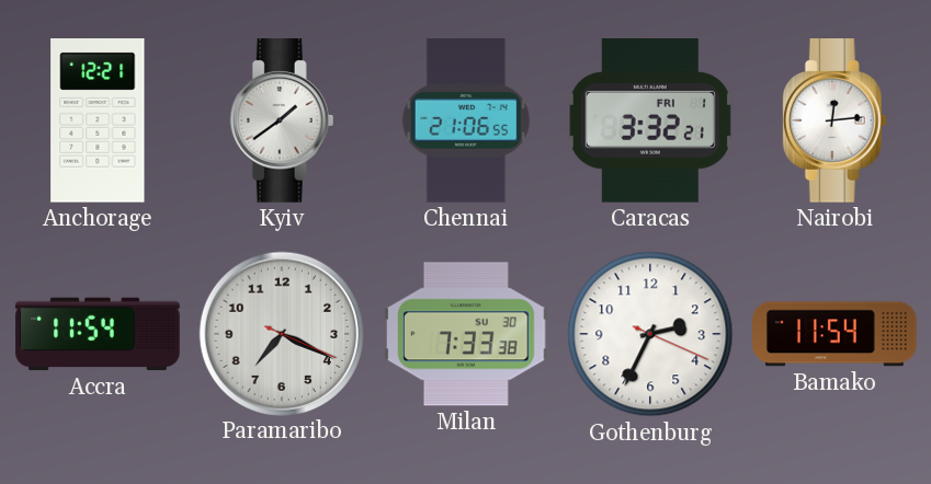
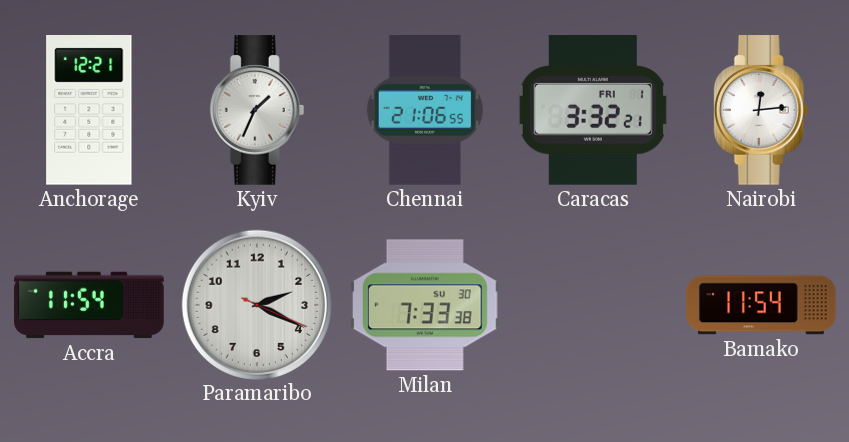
Kyiv: 1:39 -> 1:34
Paramaribo: 7:19 -> 2:19
Gothenburg: 2:34 -> none
